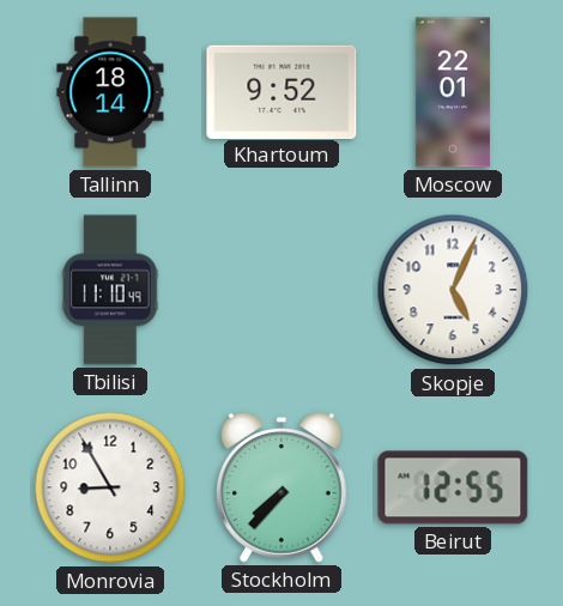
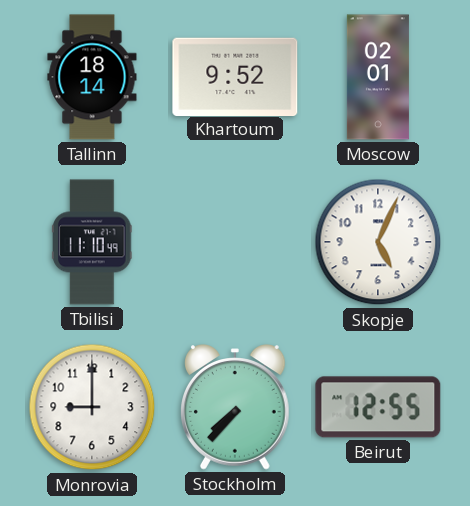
Moscow: 22:01 -> 02:01
Monrovia: 8:55 -> 9:00
